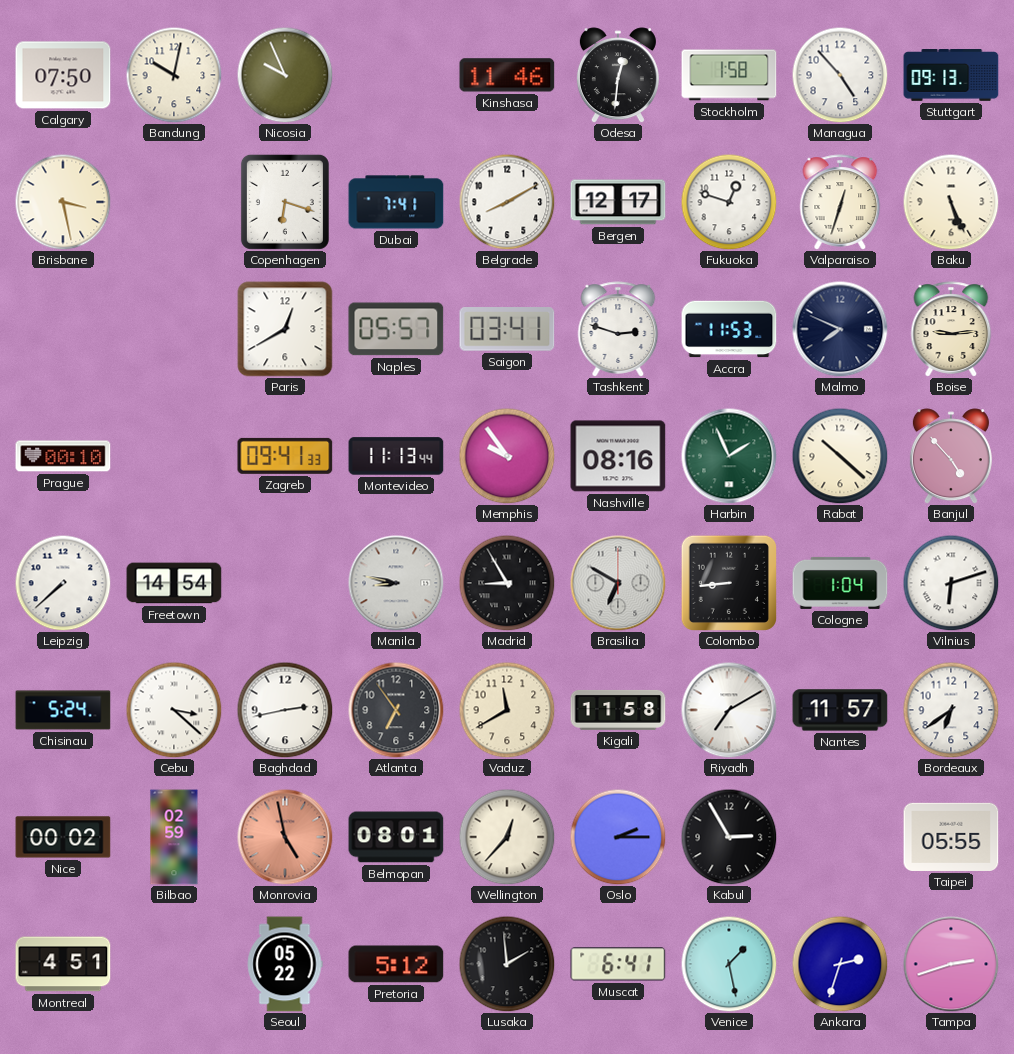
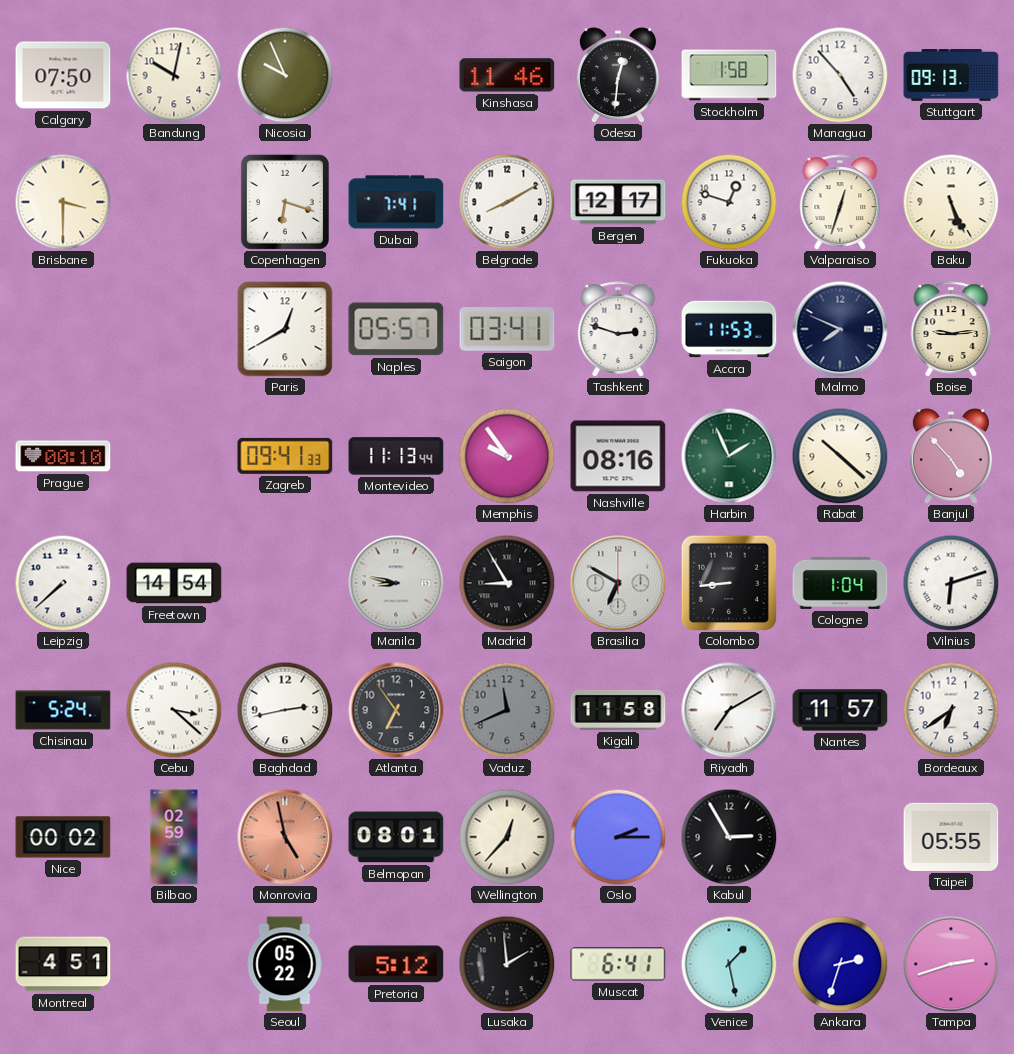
Brisbane: 3:28 -> 3:30
Vaduz: 11:40 -> 11:41
Vaduz dial: cream -> grey
